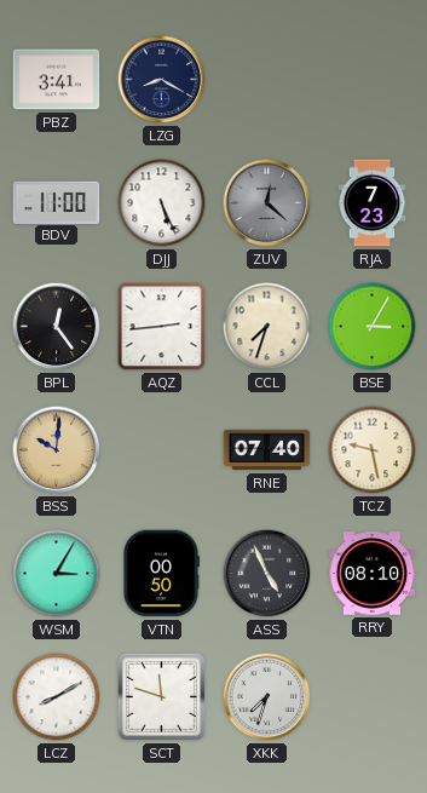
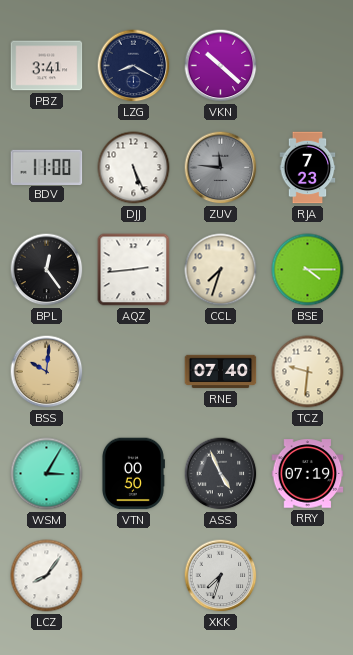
VKN: none -> 10:22
ZUV: 12:22 -> 11:46
BSE: 3:05 -> 4:15
TCZ: 9:28 -> 9:31
RRY: 08:10 -> 07:19
LCZ: 8:10 -> 8:06
SCT: 11:48 -> none
